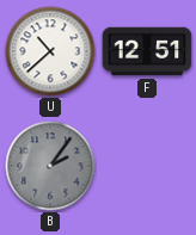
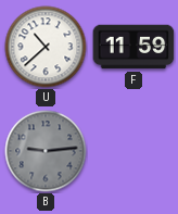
F: 12:51 -> 11:59
B: 2:06 -> 9:14
